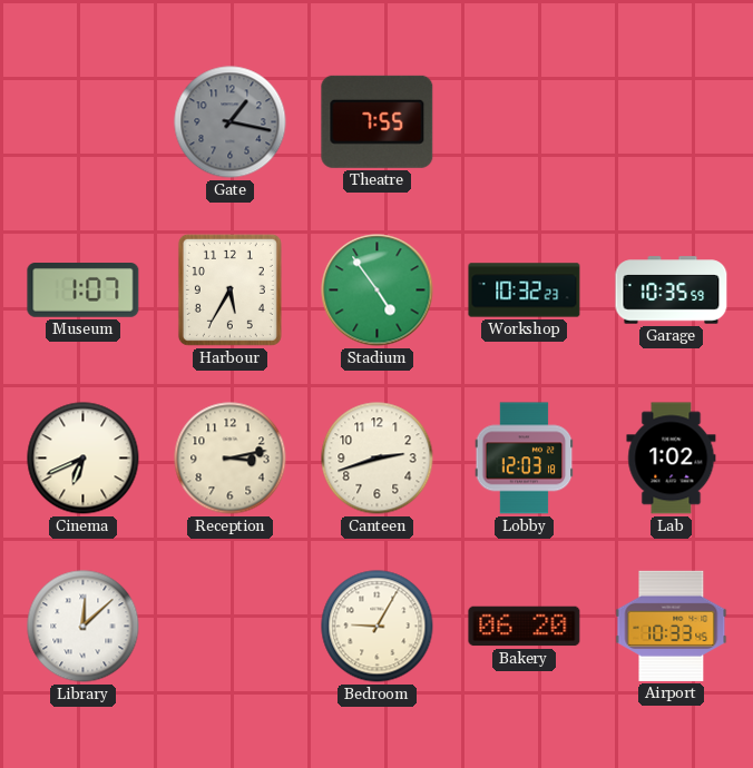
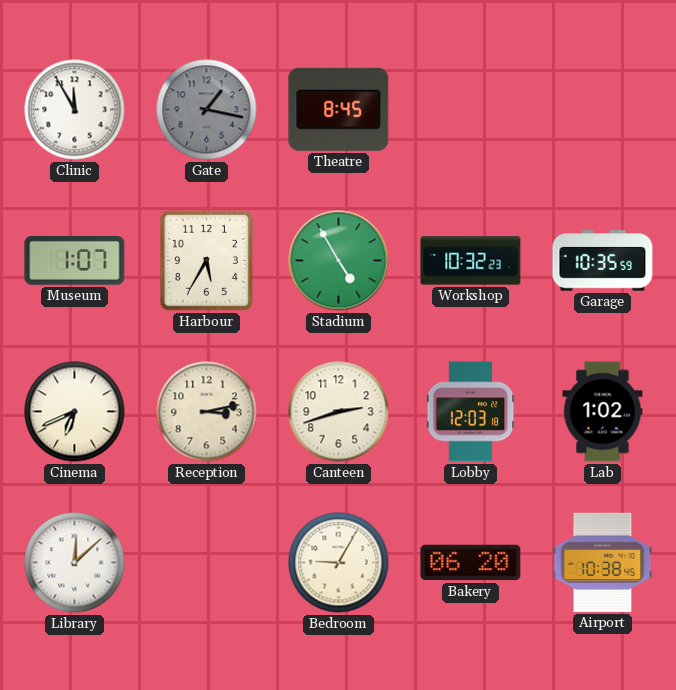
Clinic: none -> 11:55
Theatre: 7:55 -> 8:45
Stadium: 4:54 -> 4:55
Airport: 10:33 -> 10:38
